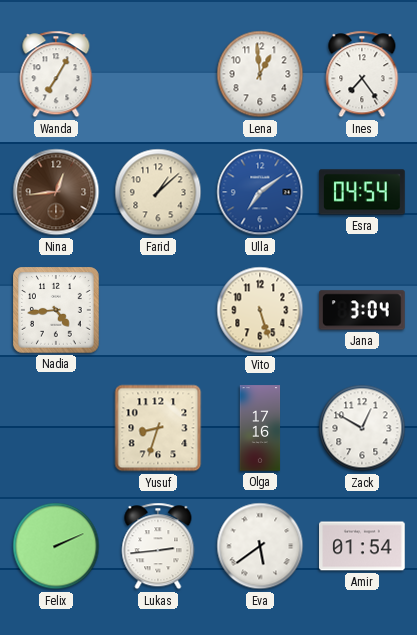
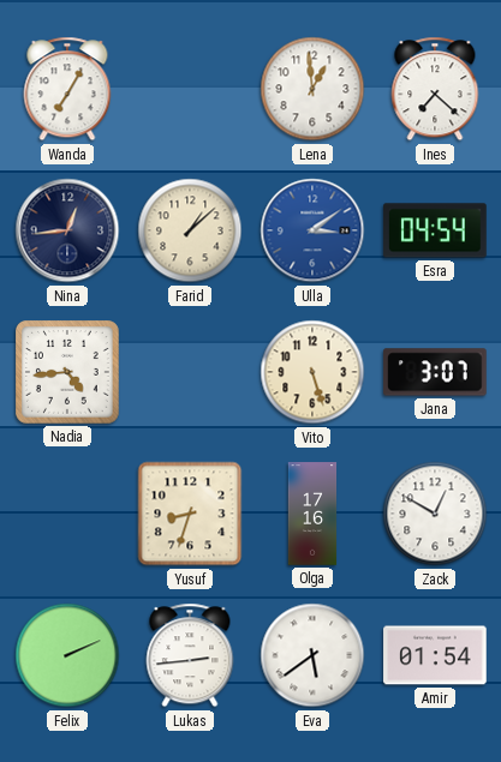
Ines: 7:24 -> 7:22
Nina dial: brown -> navy
Ulla: 7:09 -> 3:09
Jana: 3:04 -> 3:07
